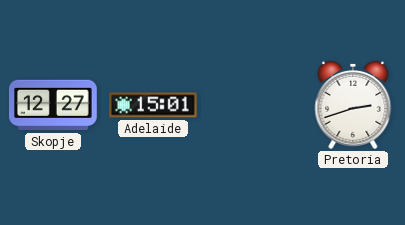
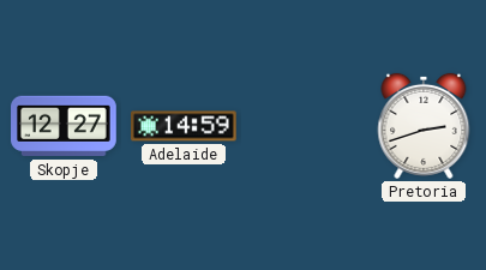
Adelaide: 15:01 -> 14:59
